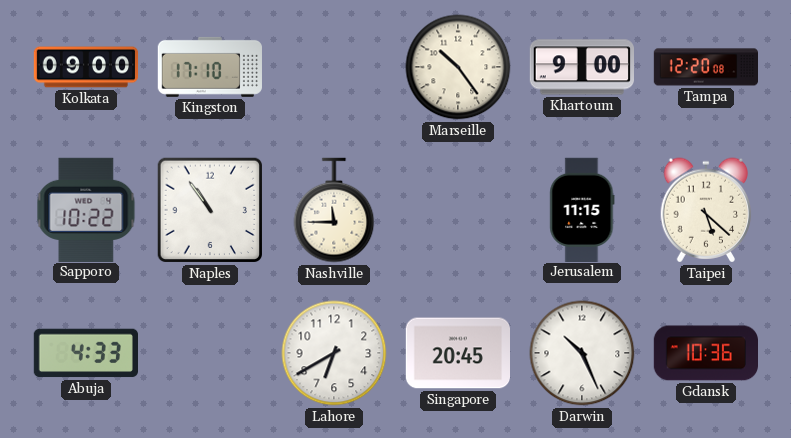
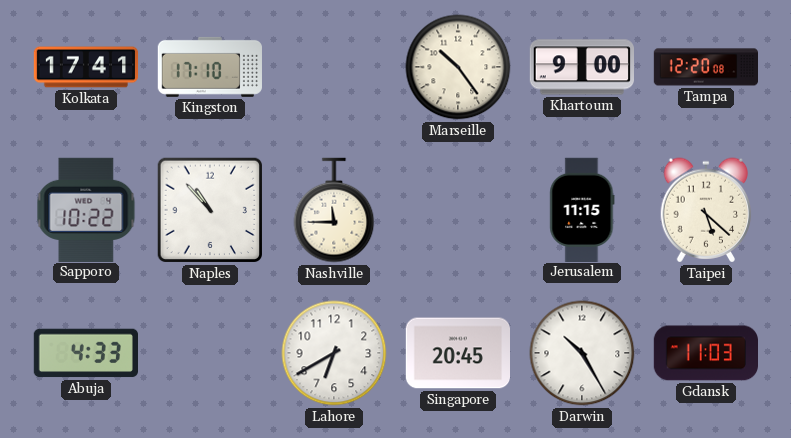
Kolkata: 09:00 -> 17:41
Naples: 10:54 -> 10:53
Darwin: 10:26 -> 10:25
Gdansk: 10:36 -> 11:03
